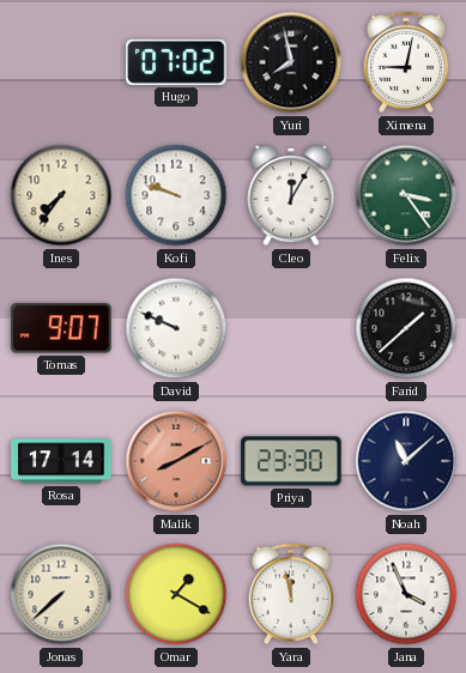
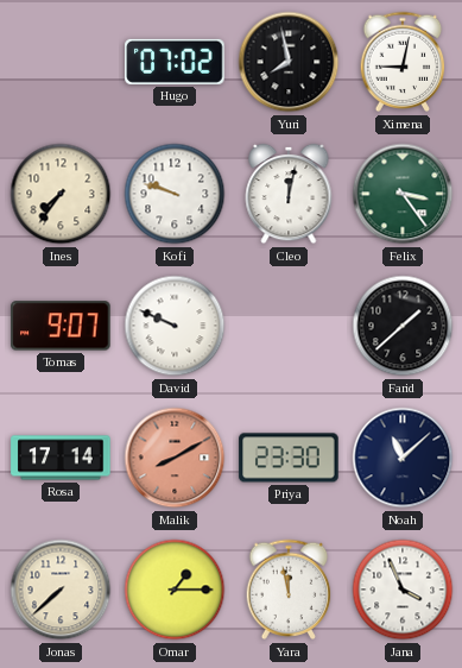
Cleo: 12:05 -> 12:02
Omar: 1:20 -> 1:15
